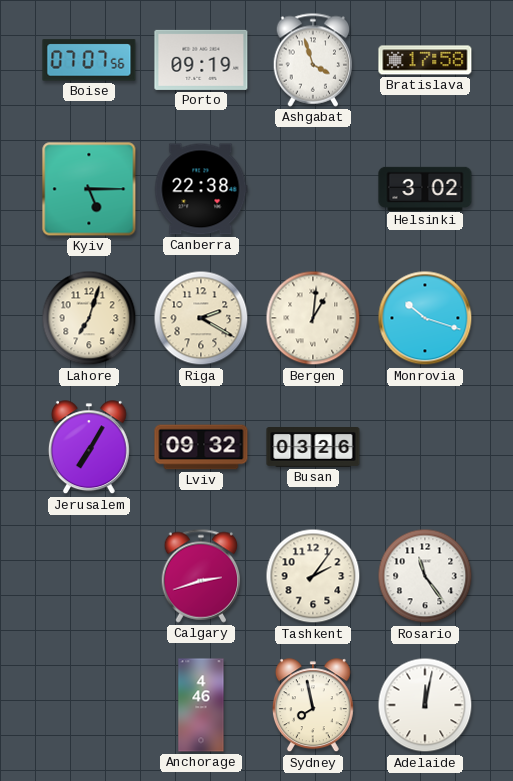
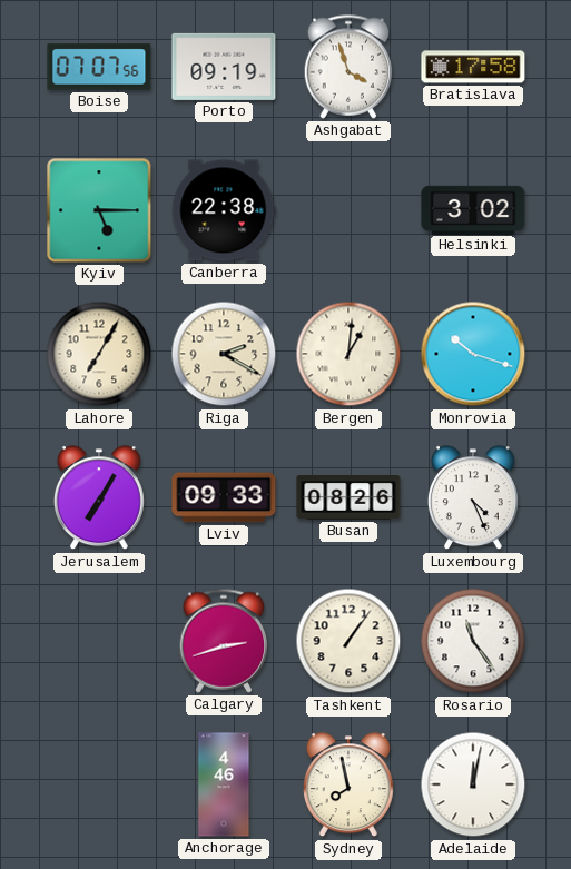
Lahore: 7:03 -> 7:05
Lviv: 09:32 -> 09:33
Busan: 03:26 -> 08:26
Luxembourg: none -> 4:26
Tashkent: 2:06 -> 1:06
